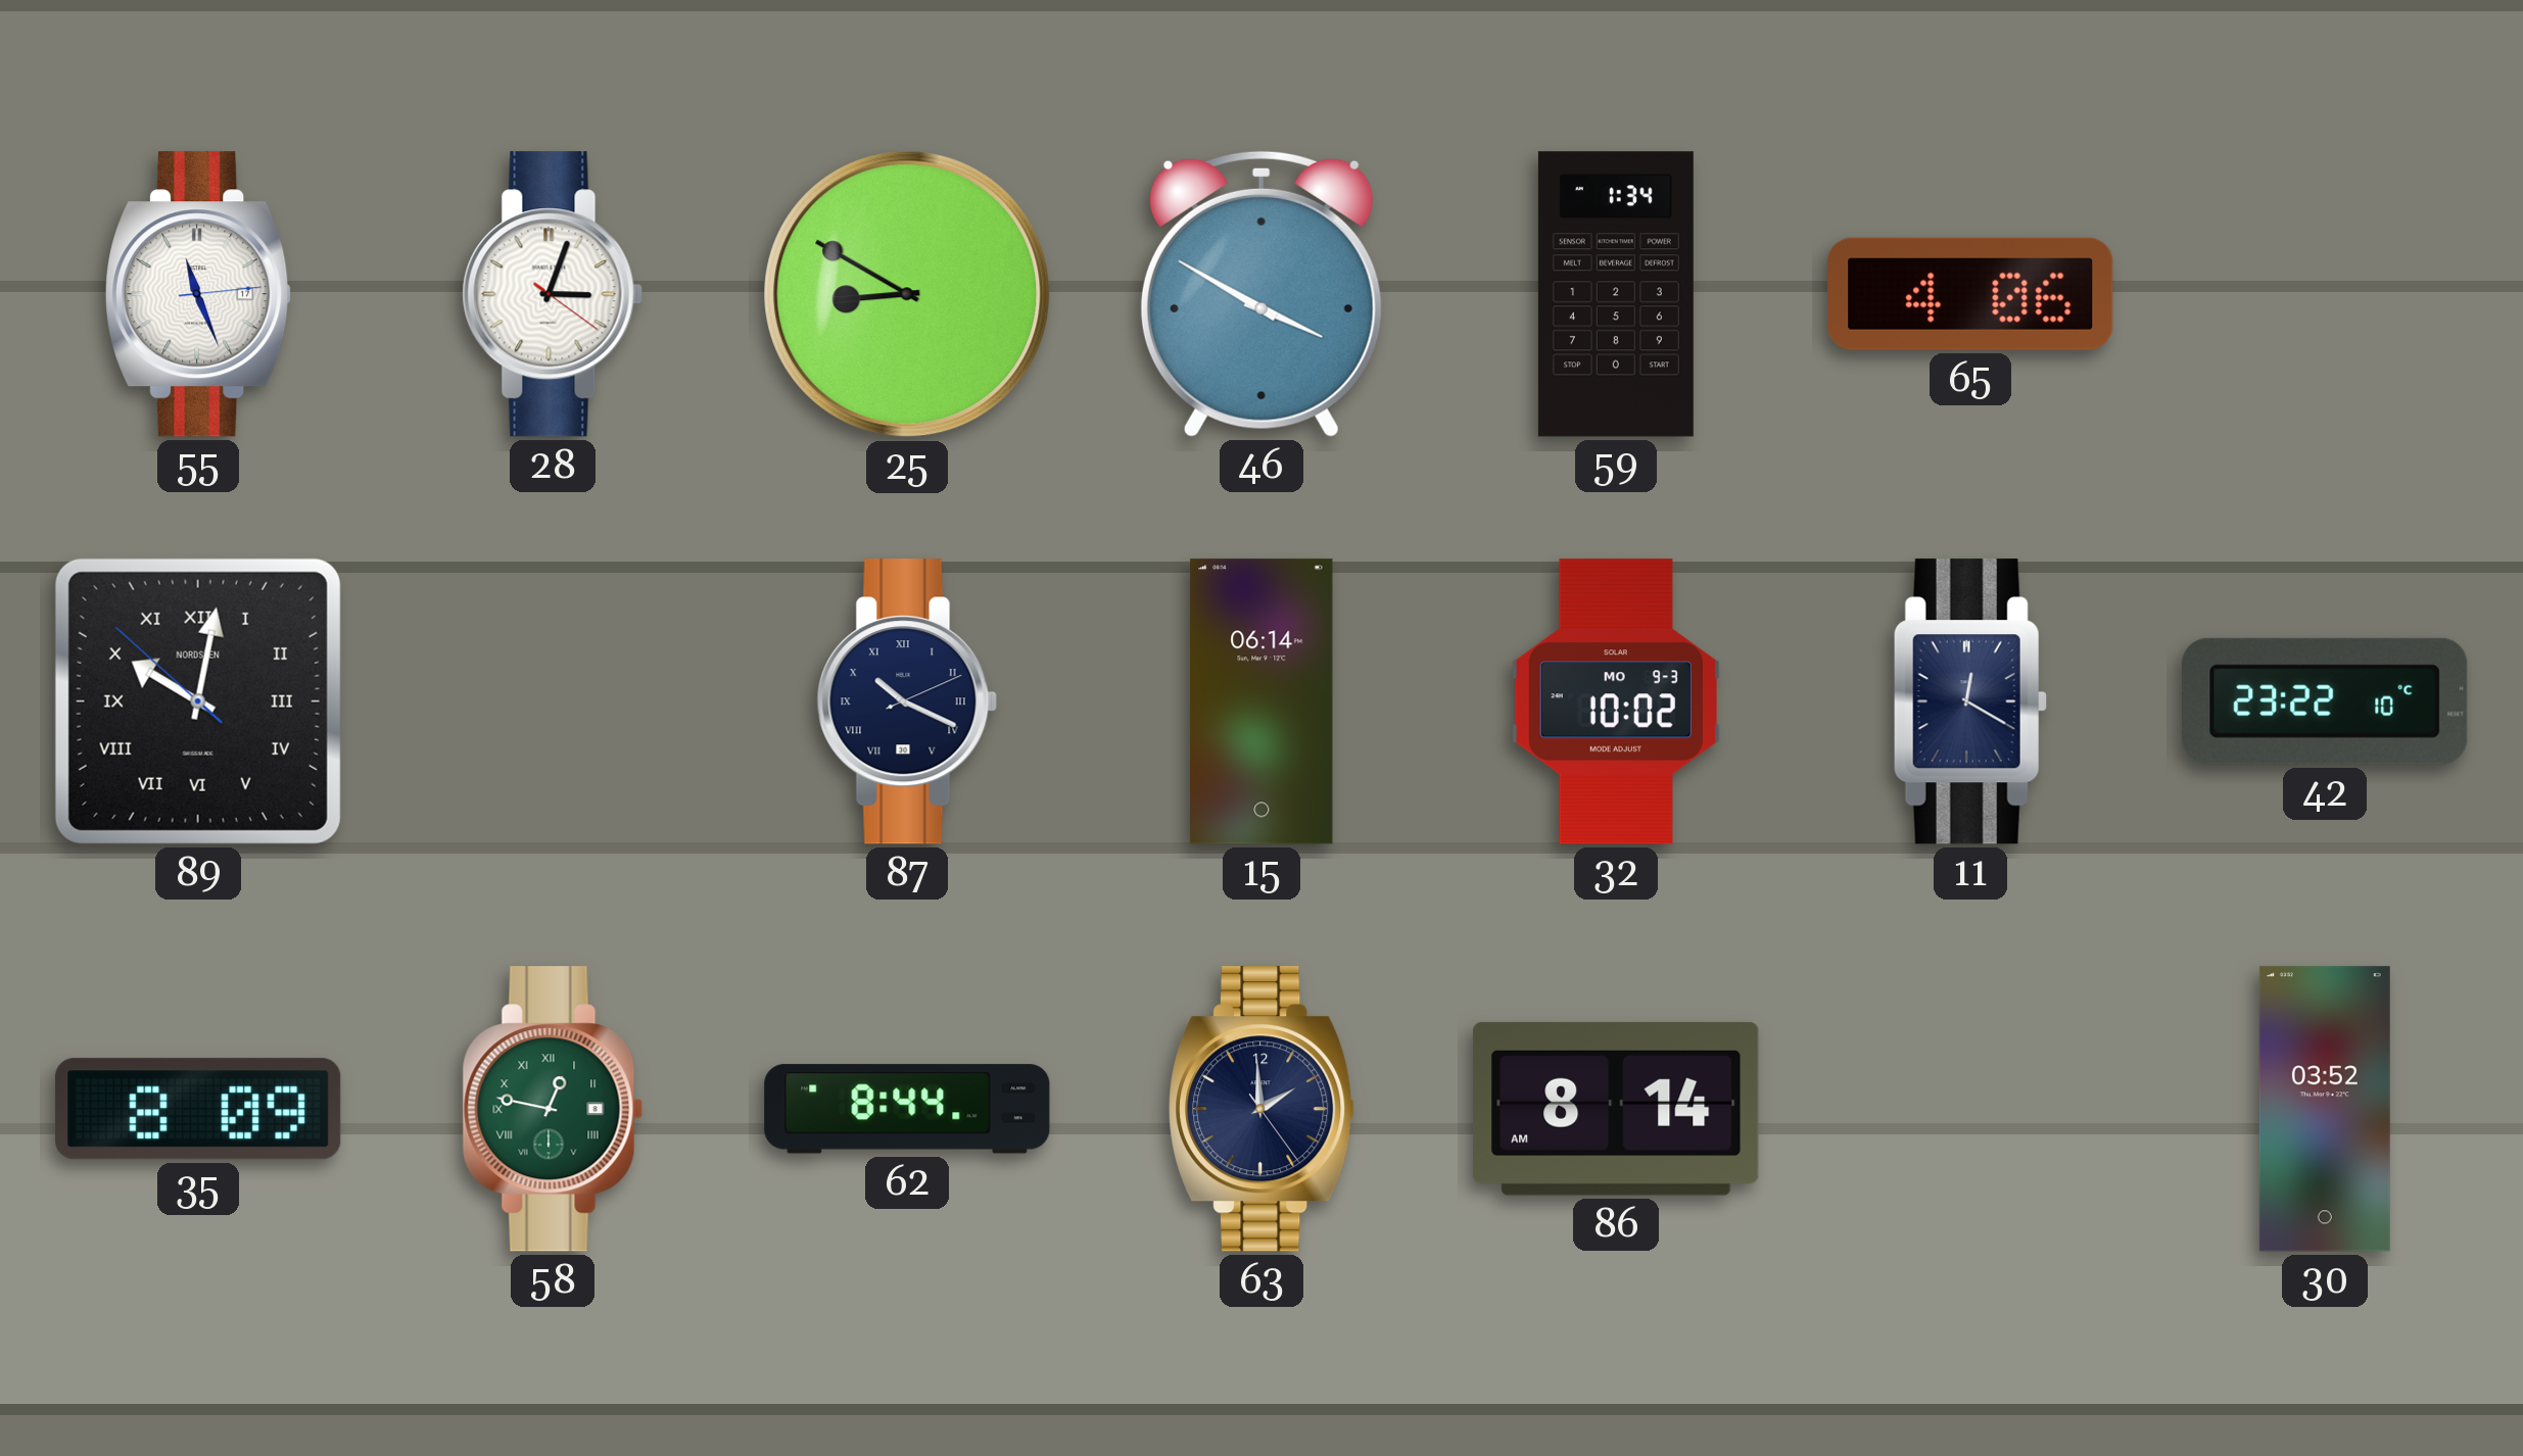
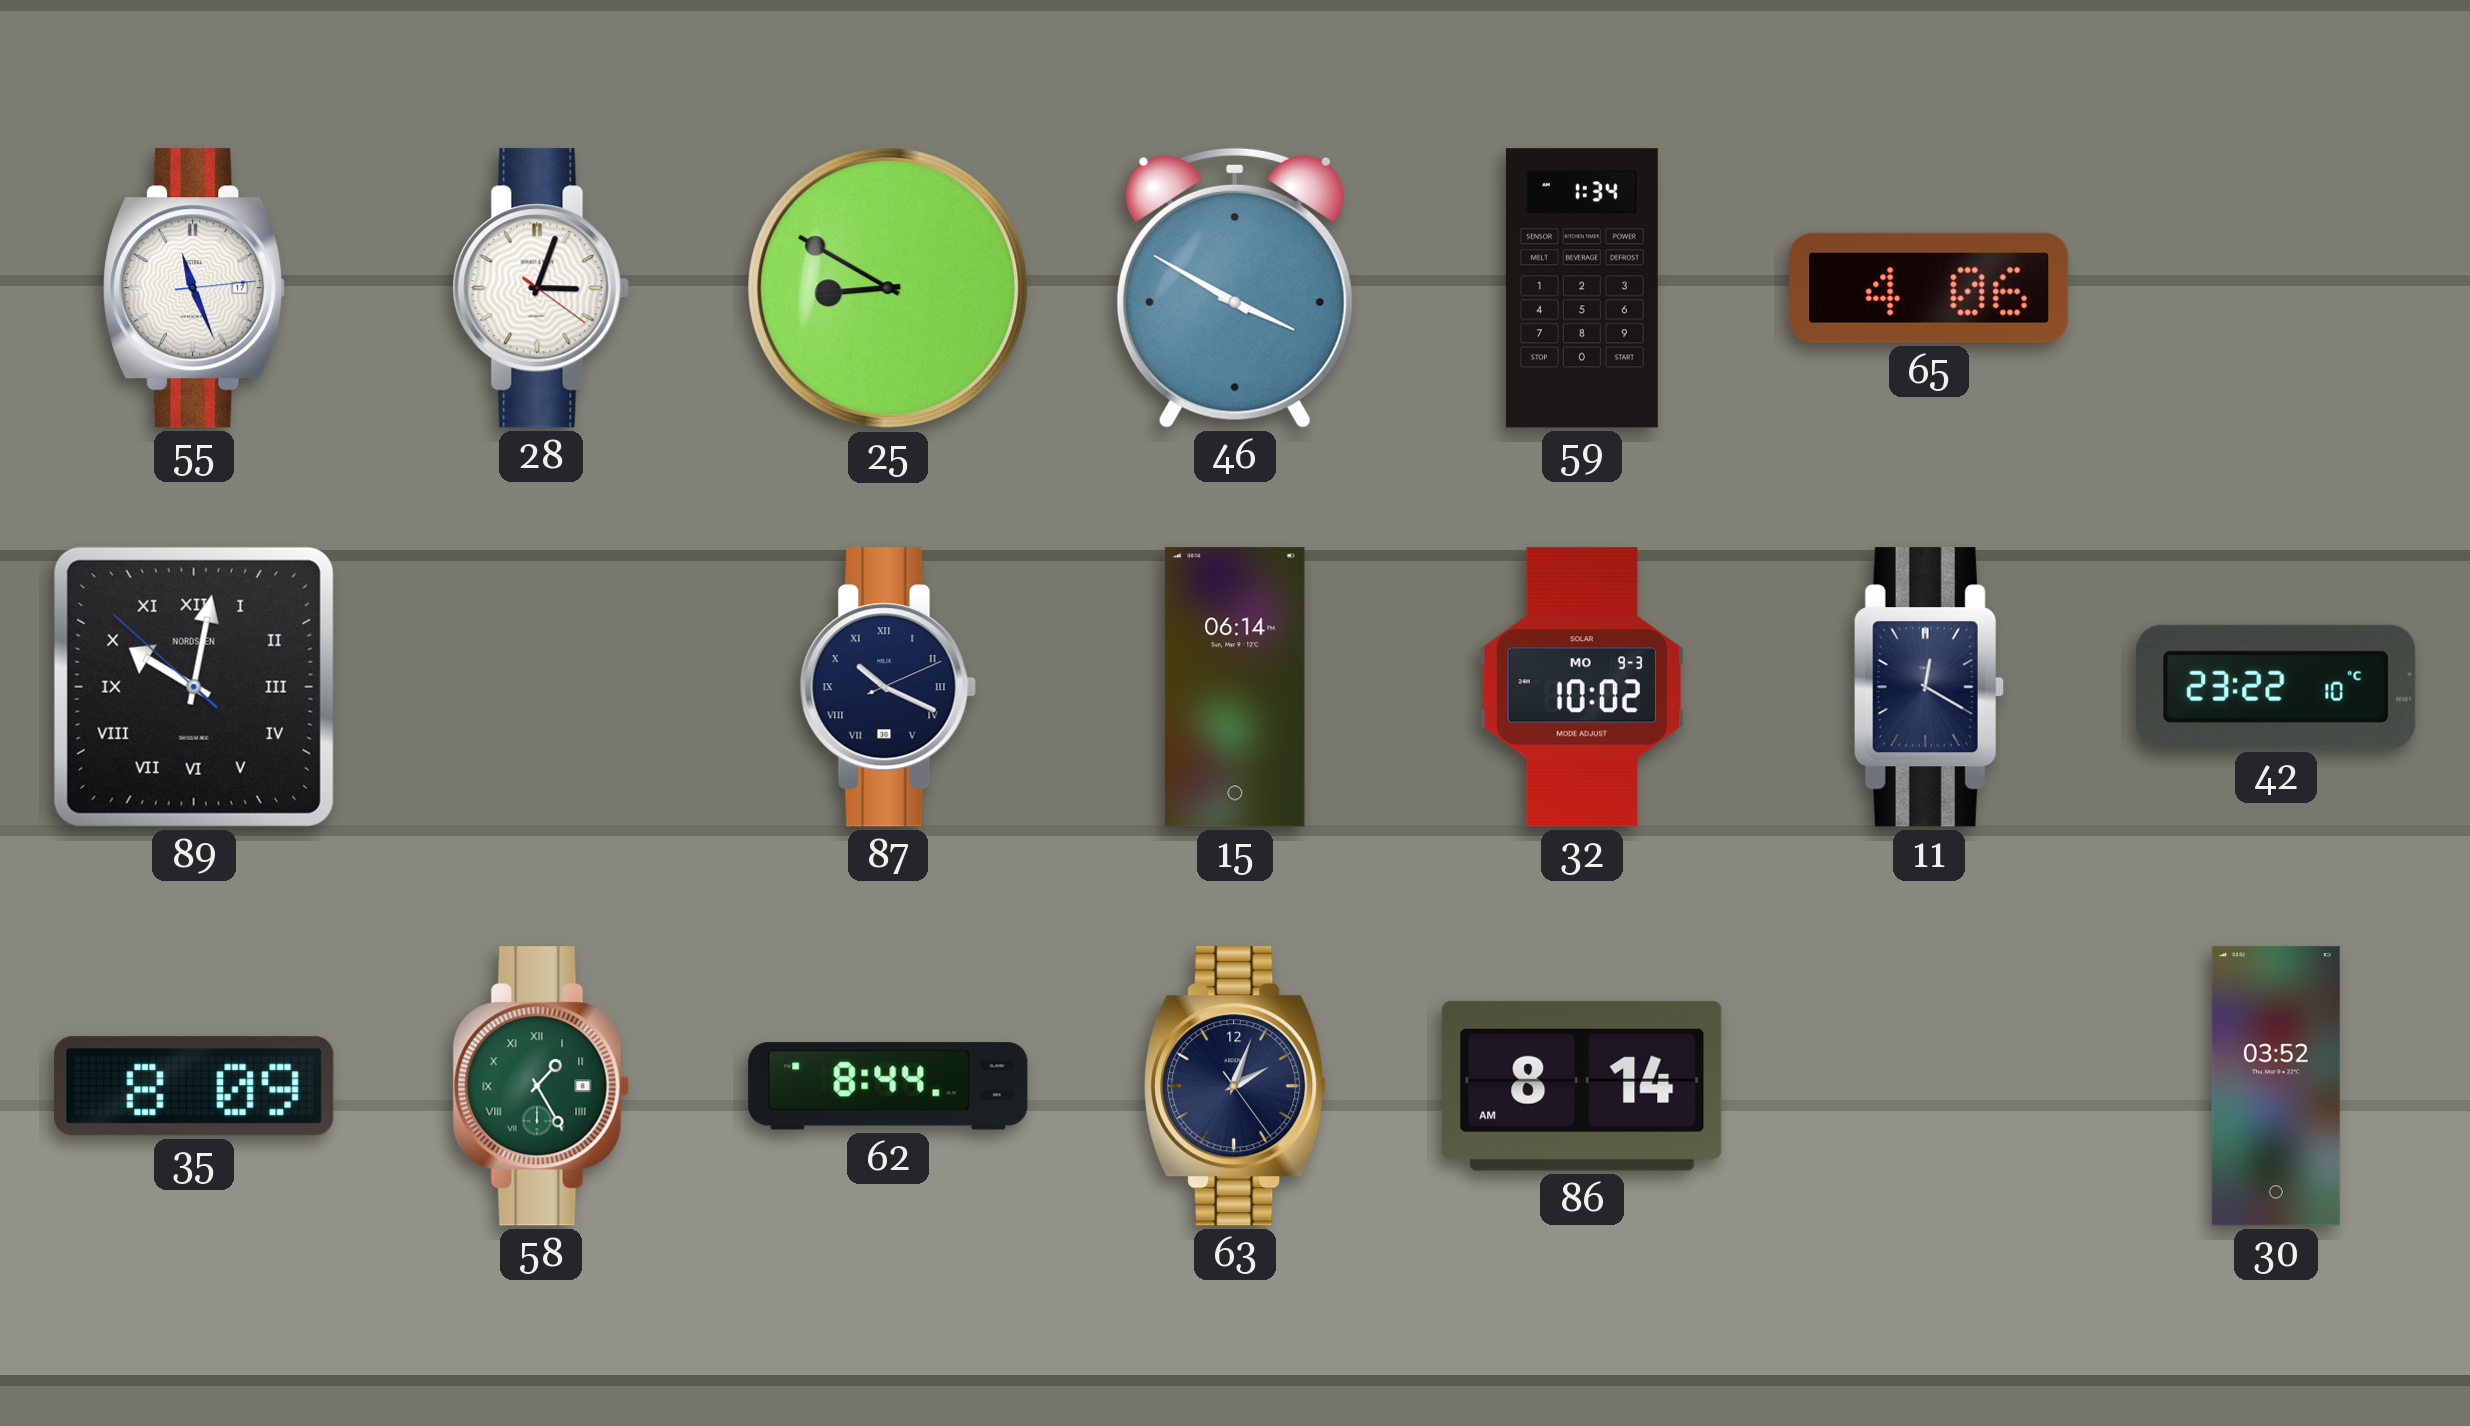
58: 12:47 -> 1:25
63: 1:59 -> 2:03
